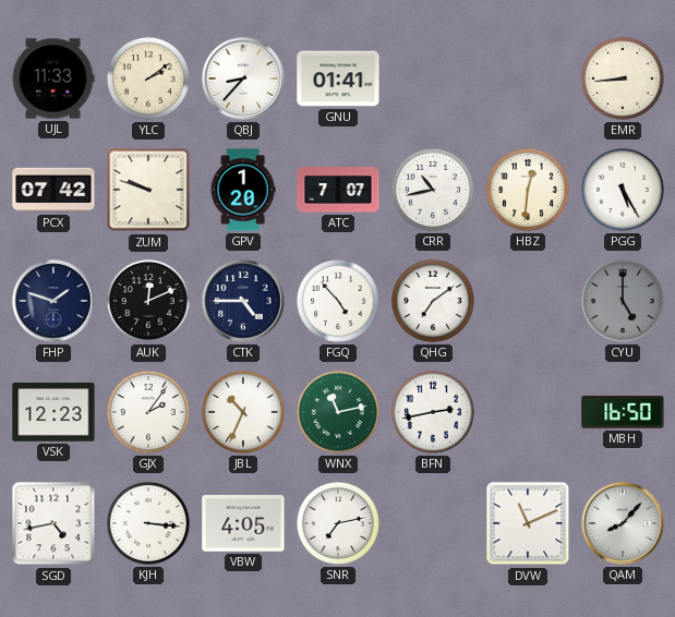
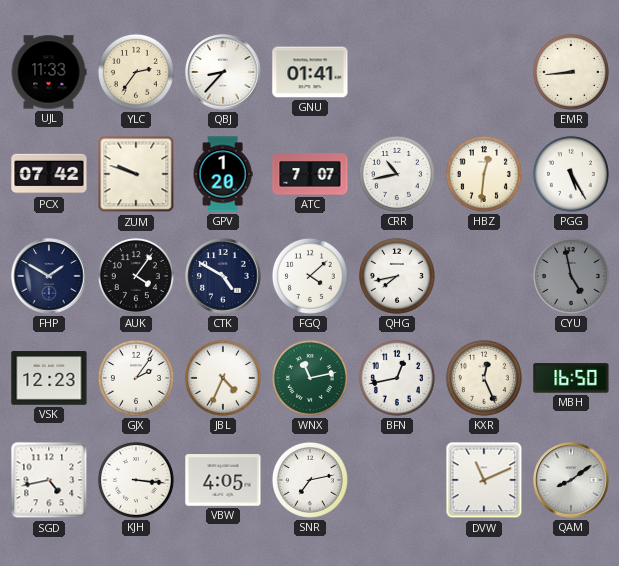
YLC: 2:09 -> 2:36
FHP: 1:48 -> 1:50
AUK: 12:11 -> 4:06
CTK: 4:45 -> 4:50
FGQ: 4:53 -> 4:08
QHG: 7:09 -> 7:43
CYU: 5:00 -> 4:58
JBL: 10:34 -> 4:34
BFN: 2:43 -> 12:43
KXR: none -> 12:26
QAM: 8:07 -> 8:09
